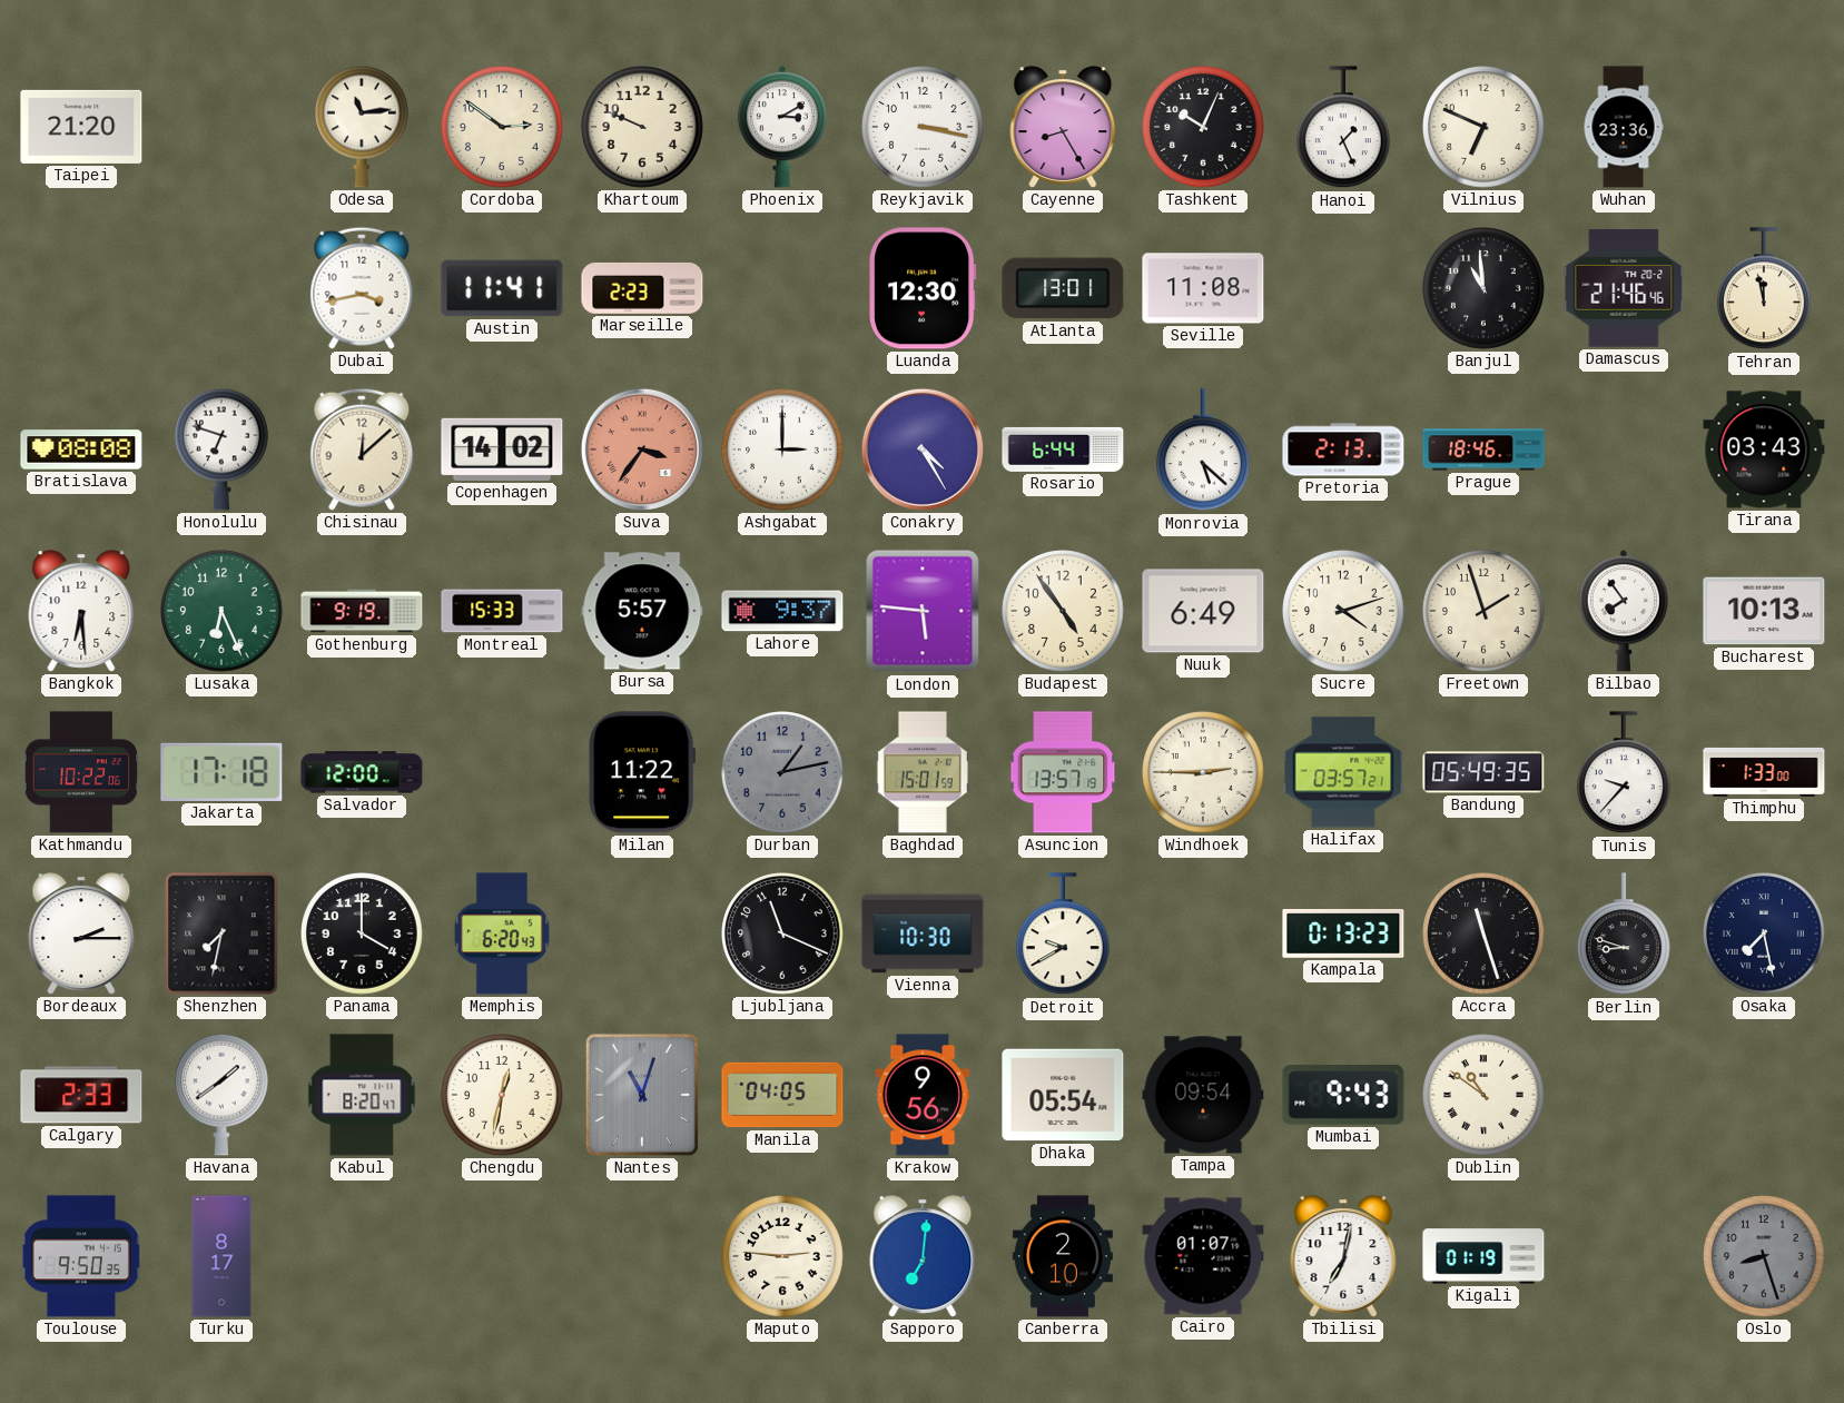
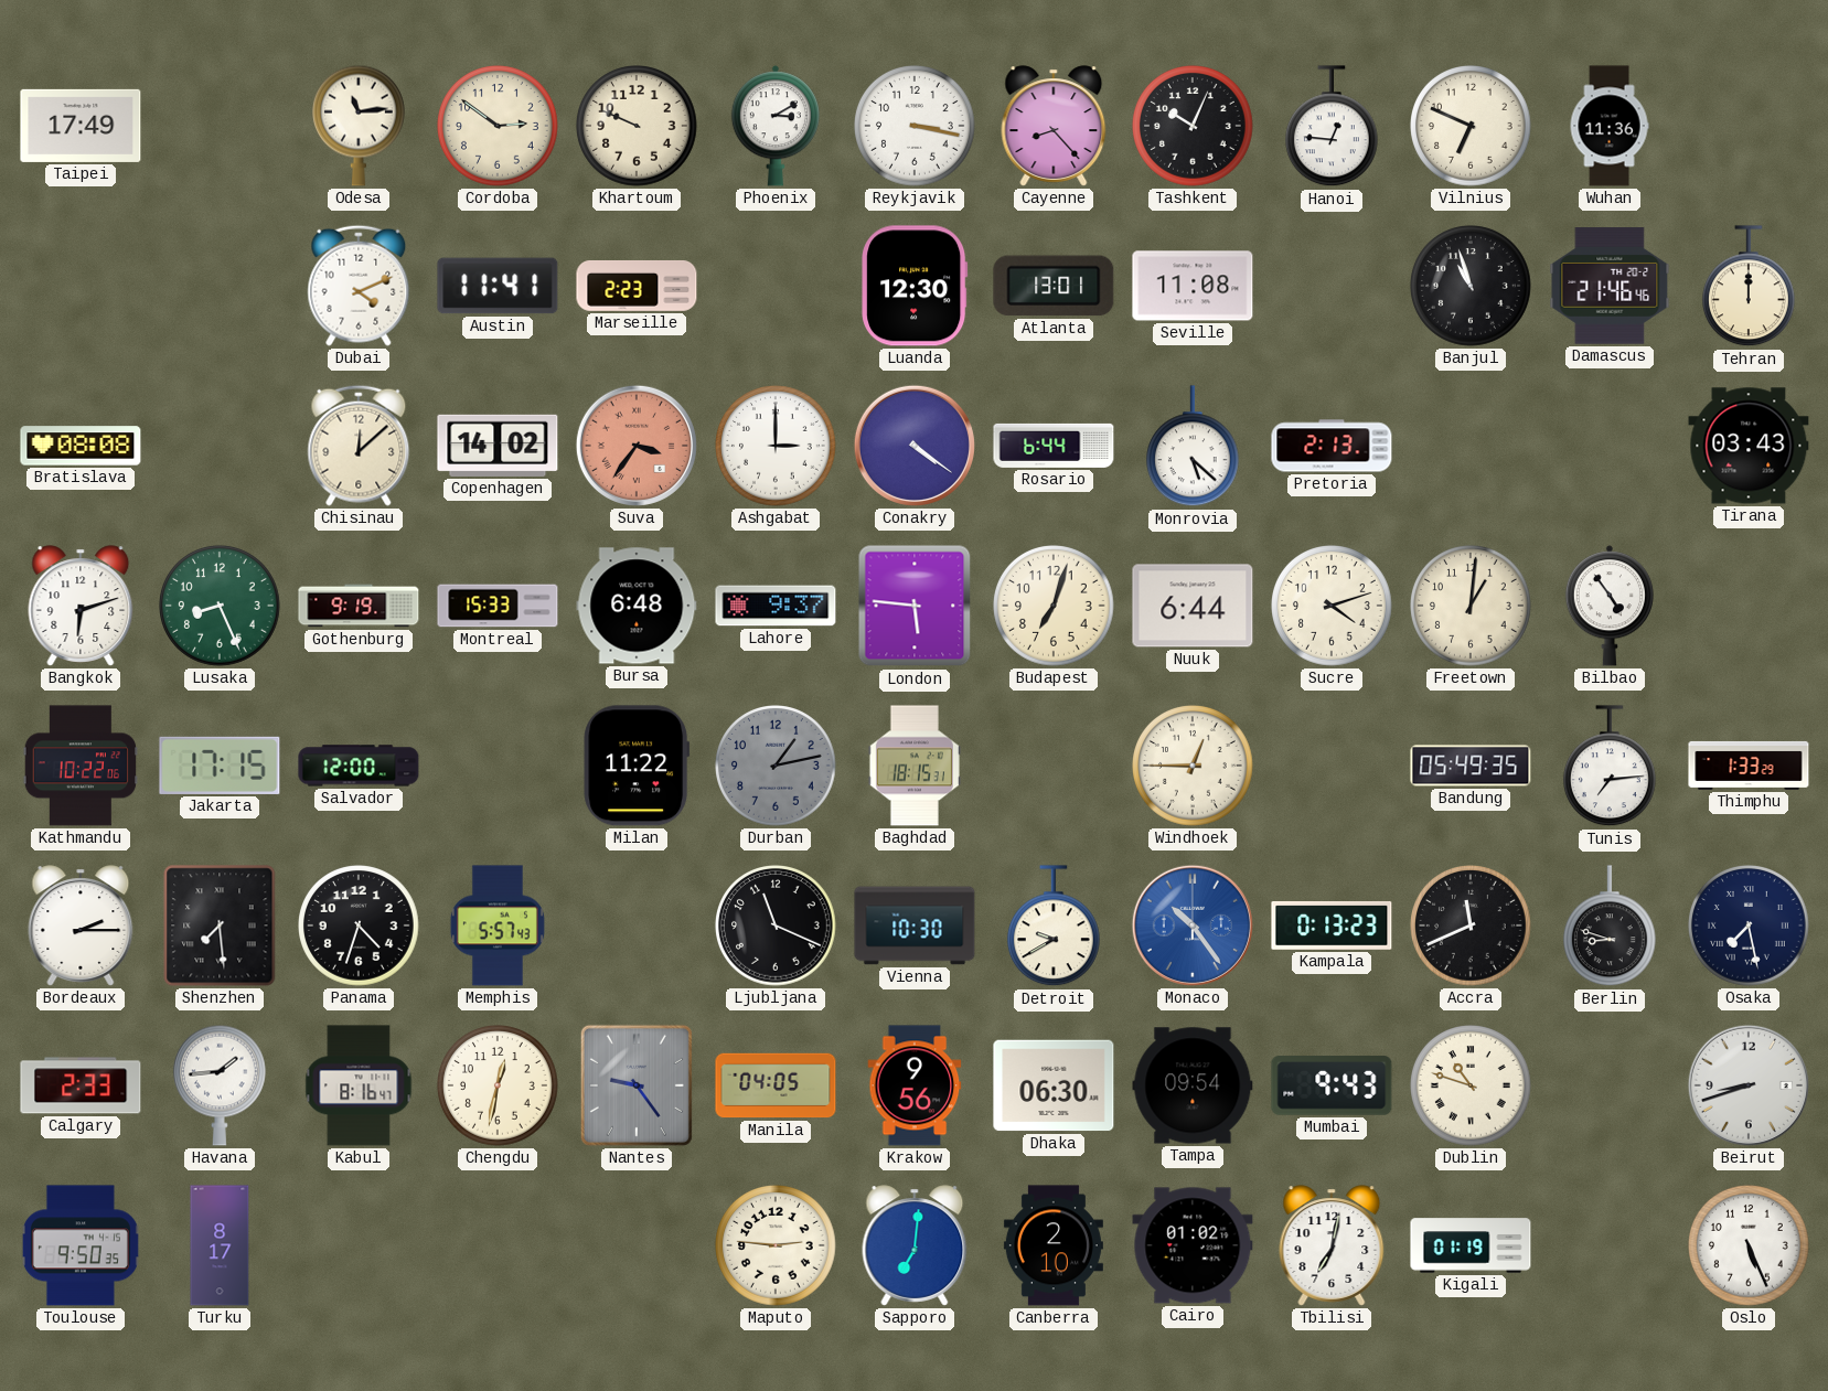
Taipei: 21:20 -> 17:49
Cayenne: 8:25 -> 8:23
Hanoi: 1:26 -> 12:46
Wuhan: 23:36 -> 11:36
Dubai: 3:43 -> 4:11
Banjul: 10:59 -> 10:57
Tehran: 11:58 -> 12:00
Honolulu: 6:48 -> none
Conakry: 4:25 -> 4:21
Prague: 18:46 -> none
Bangkok: 6:29 -> 6:12
Lusaka: 6:26 -> 8:26
Bursa: 5:57 -> 6:48
Budapest: 4:54 -> 7:03
Nuuk: 6:49 -> 6:44
Freetown: 1:57 -> 1:01
Bilbao: 7:54 -> 4:54
Bucharest: 10:13 -> none
Jakarta: 17:18 -> 17:15
Baghdad: 15:01 -> 18:15
Asuncion: 13:57 -> none
Windhoek: 2:45 -> 12:45
Halifax: 03:57 -> none
Tunis: 9:37 -> 7:14
Thimphu: 1:33:00 -> 1:33:29
Shenzhen: 7:32 -> 7:29
Panama: 4:00 -> 4:33
Memphis: 6:20 -> 5:57
Monaco: none -> 10:24
Accra: 11:27 -> 11:41
Havana: 1:39 -> 1:44
Kabul: 8:20 -> 8:16
Nantes: 11:03 -> 9:24
Dhaka: 05:54 -> 06:30
Dublin: 10:51 -> 10:48
Beirut: none -> 8:42
Cairo: 01:07 -> 01:02
Oslo: 8:27 -> 5:26
Oslo dial: grey -> white
